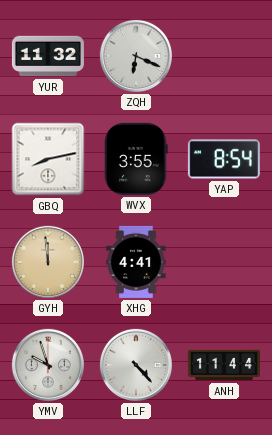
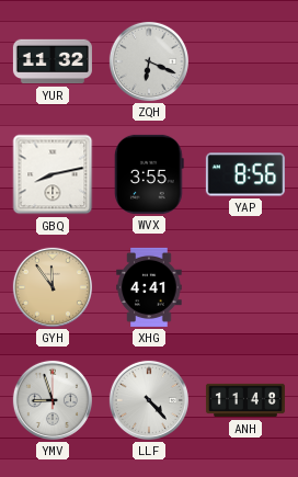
YAP: 8:54 -> 8:56
GYH: 11:59 -> 11:54
YMV: 9:57 -> 8:57
ANH: 11:44 -> 11:48
